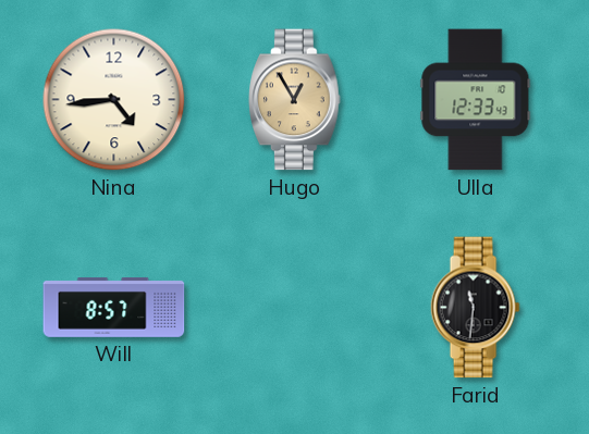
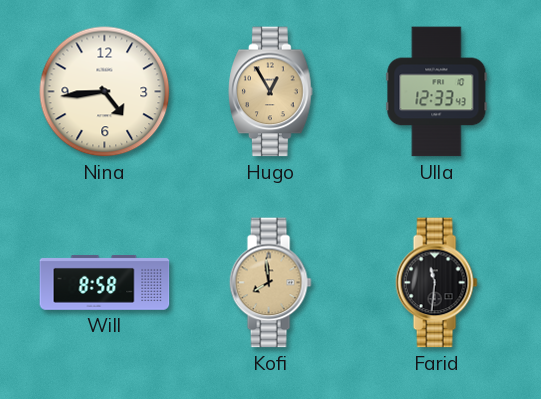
Will: 8:57 -> 8:58
Kofi: none -> 7:59
